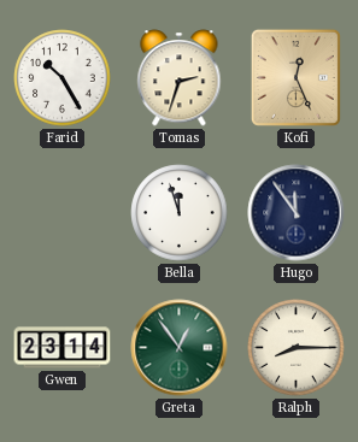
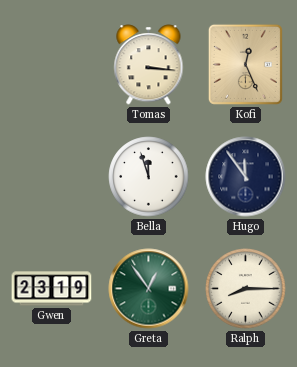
Farid: 10:25 -> none
Tomas: 2:33 -> 3:16
Gwen: 23:14 -> 23:19
